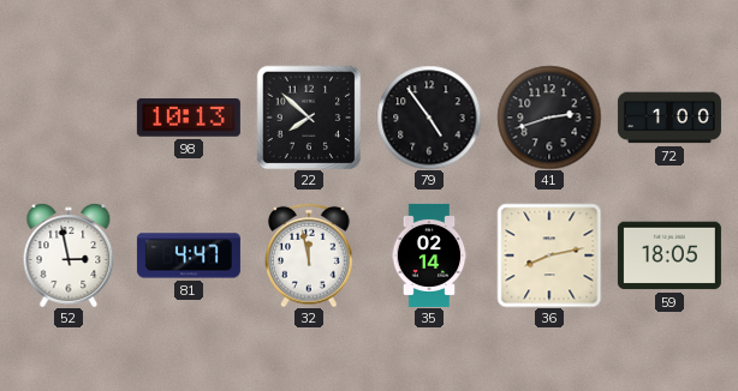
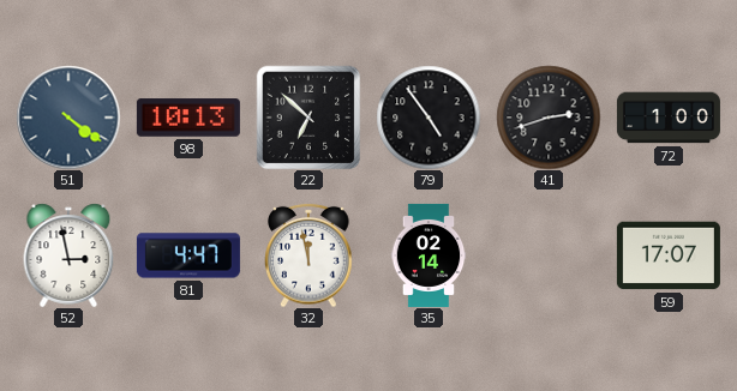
51: none -> 4:21
22: 7:52 -> 6:52
36: 8:13 -> none
59: 18:05 -> 17:07
